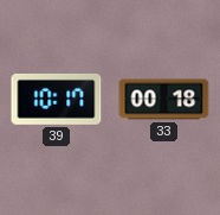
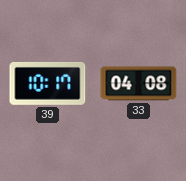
33: 00:18 -> 04:08
